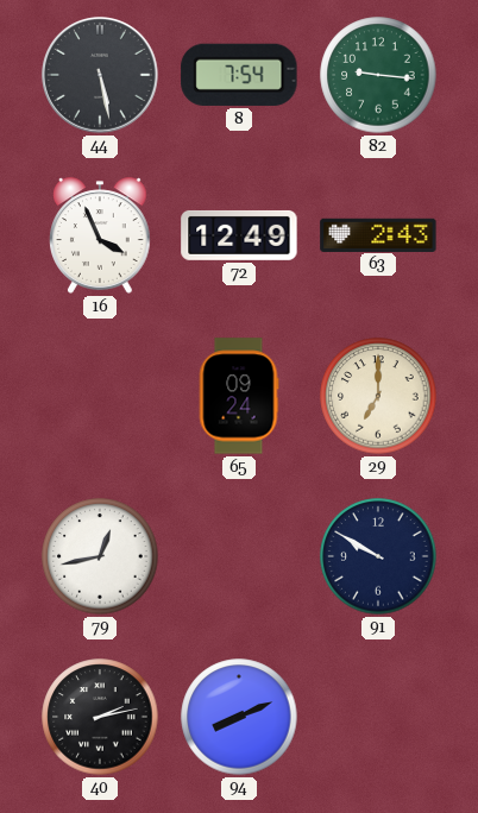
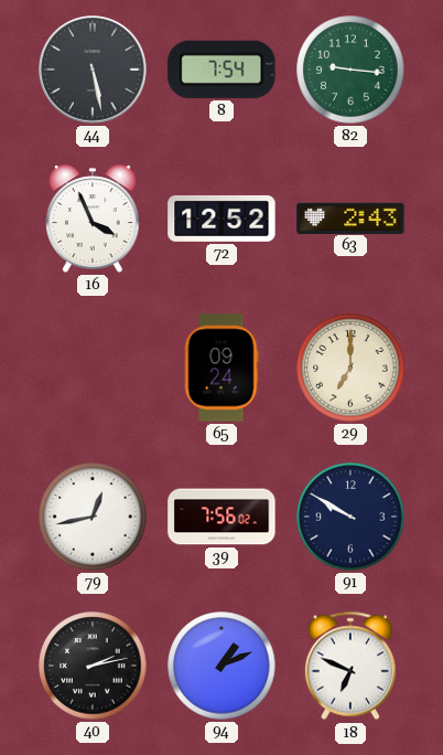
72: 12:49 -> 12:52
39: none -> 7:56
94: 8:11 -> 1:11
18: none -> 6:49
